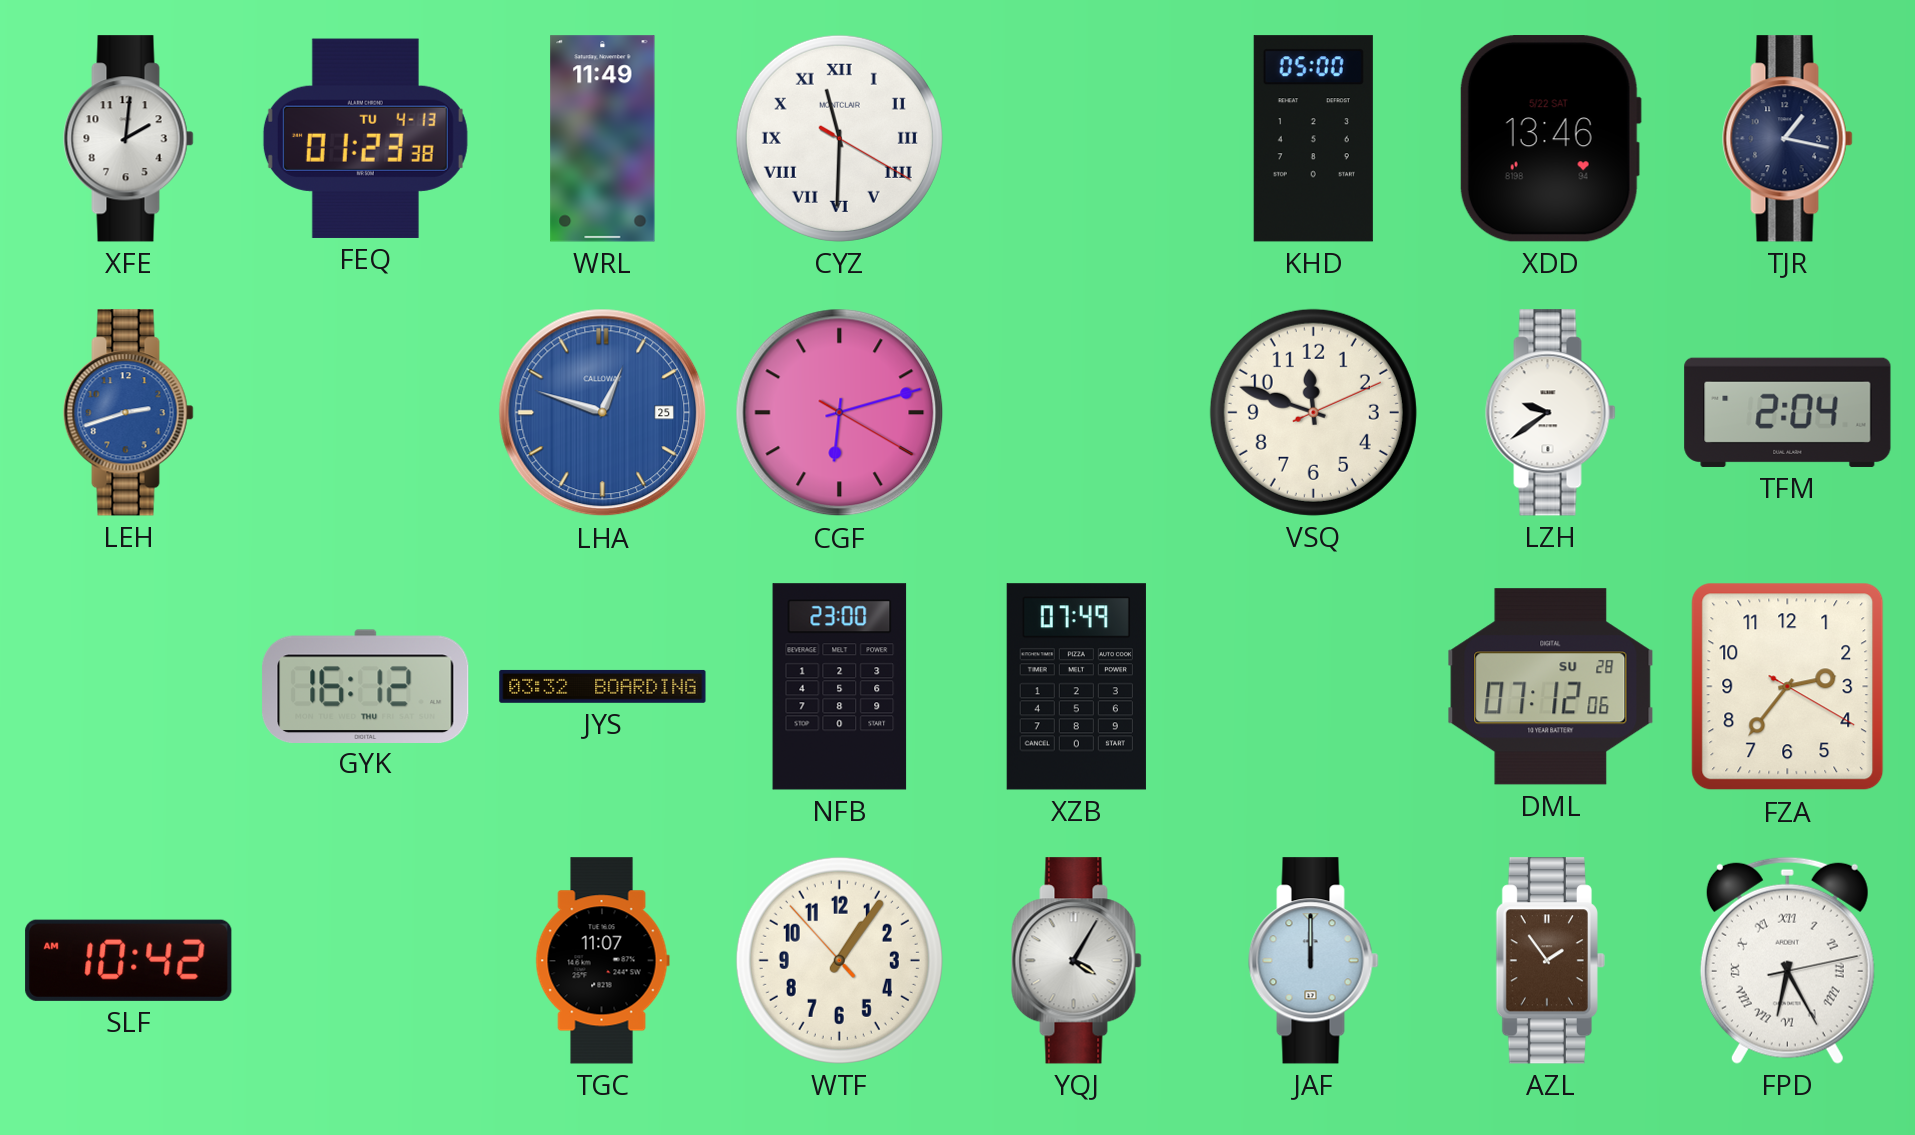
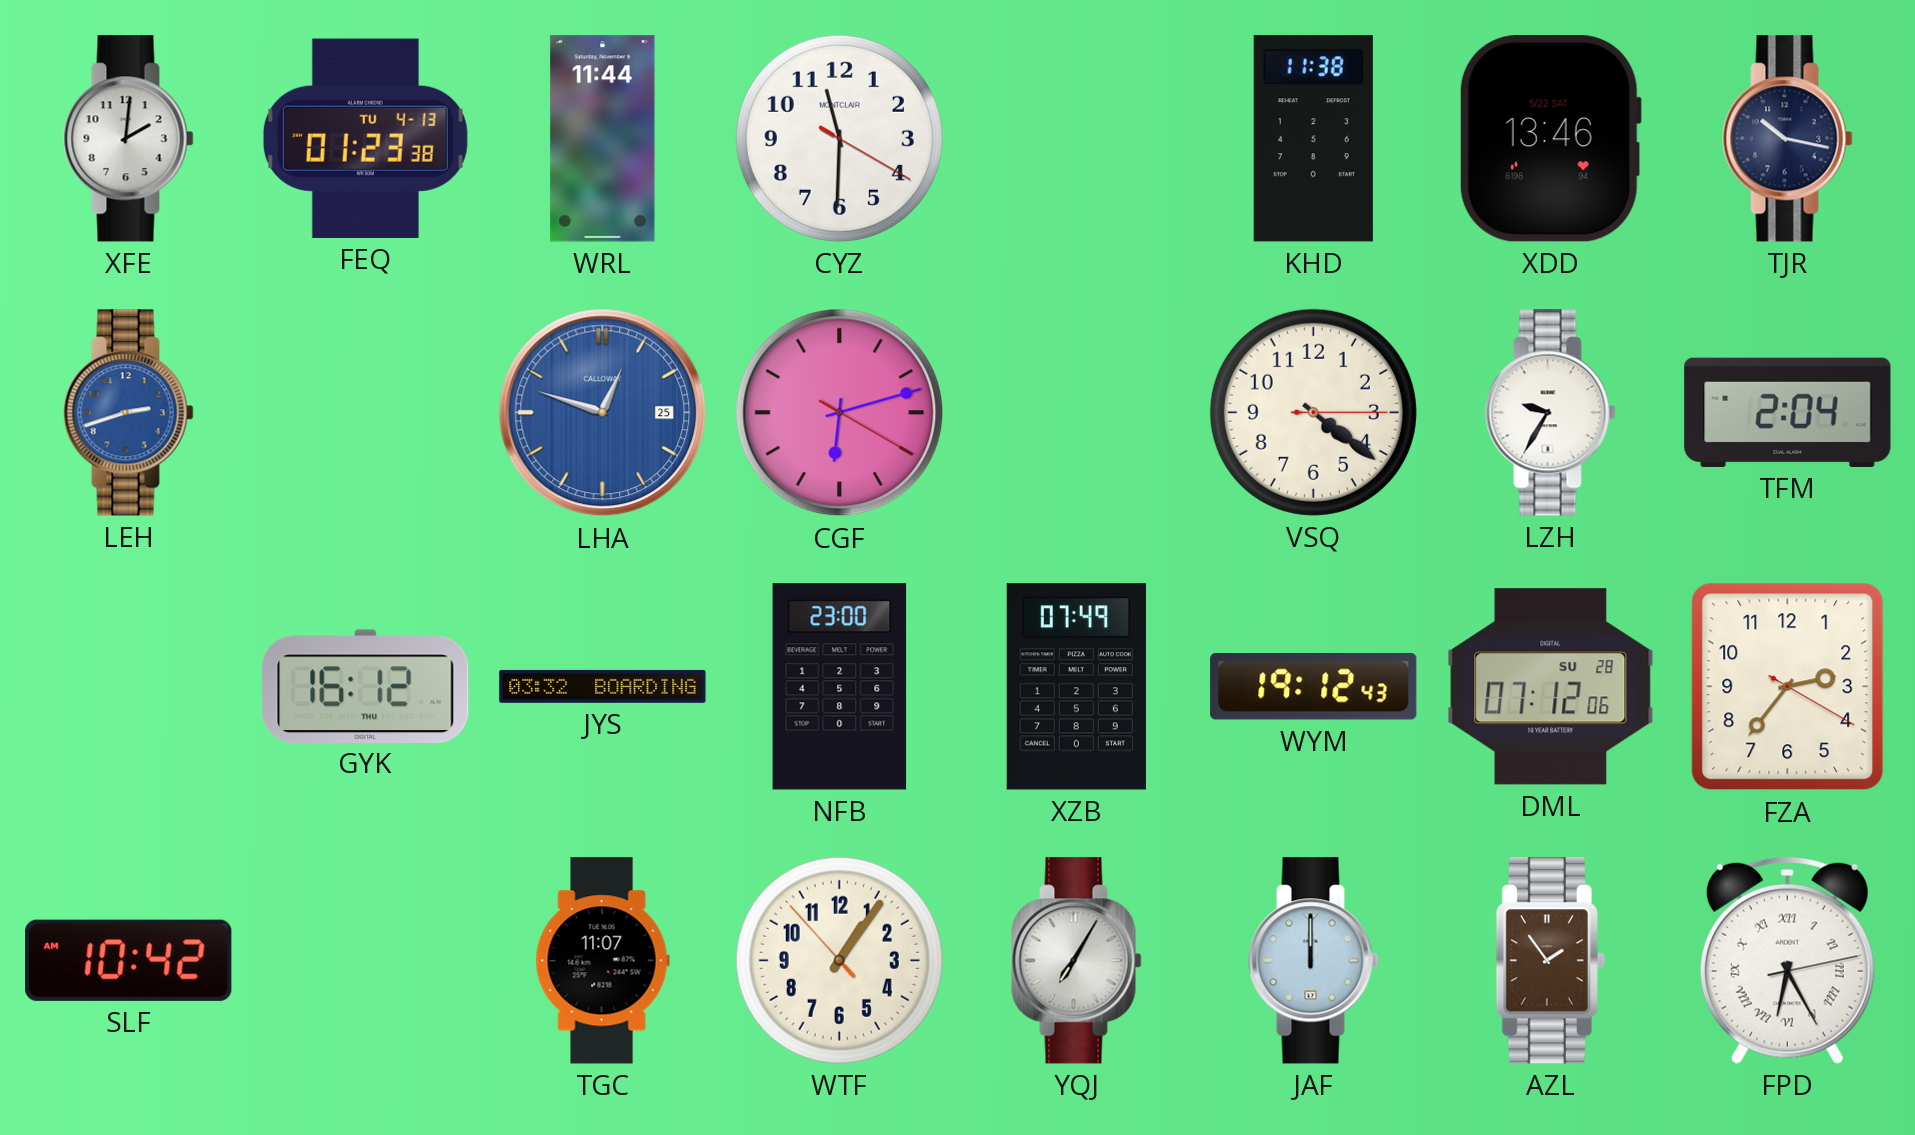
WRL: 11:49 -> 11:44
CYZ numerals: Roman -> Arabic
KHD: 05:00 -> 11:38
TJR: 1:17 -> 10:17
VSQ: 11:48 -> 4:21
LZH: 9:39 -> 9:35
WYM: none -> 19:12
YQJ: 4:05 -> 7:05
